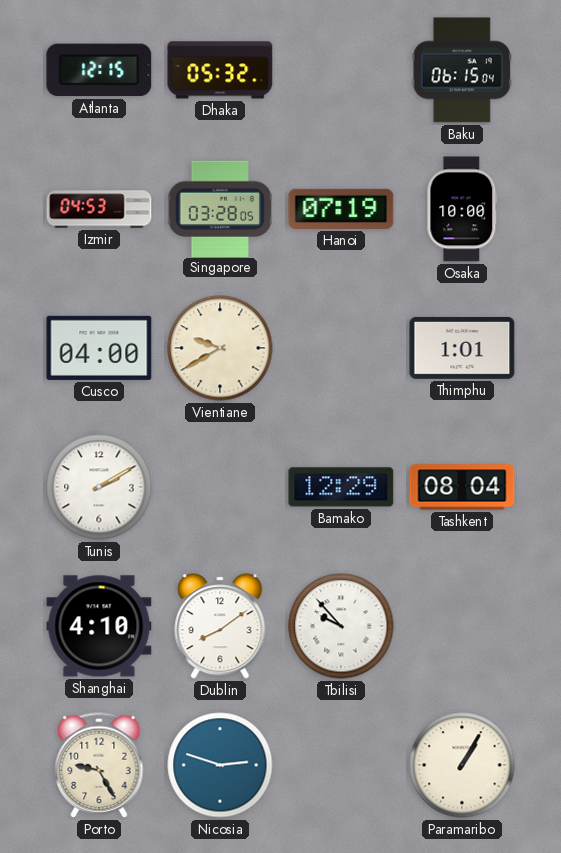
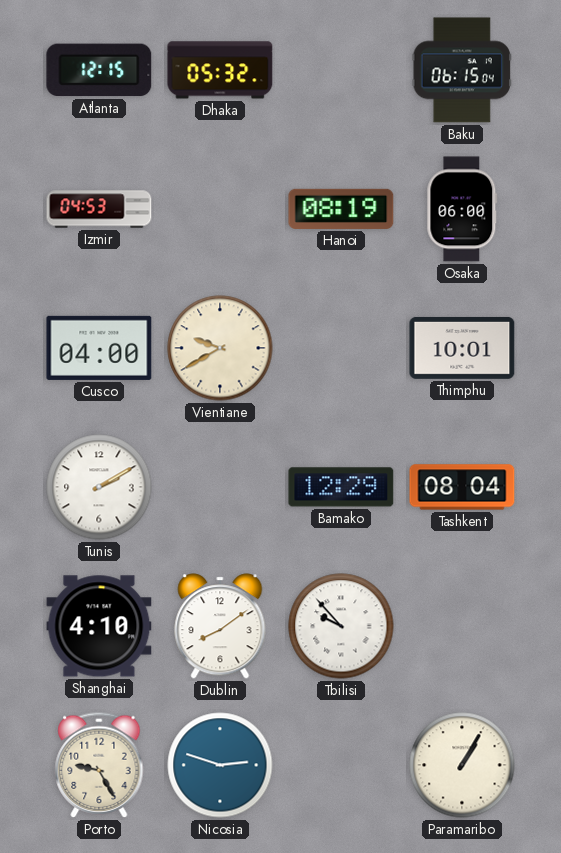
Singapore: 03:28 -> none
Hanoi: 07:19 -> 08:19
Osaka: 10:00 -> 06:00
Thimphu: 1:01 -> 10:01
